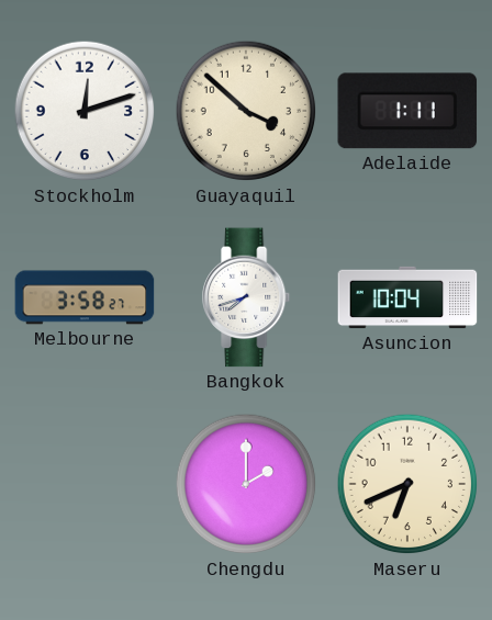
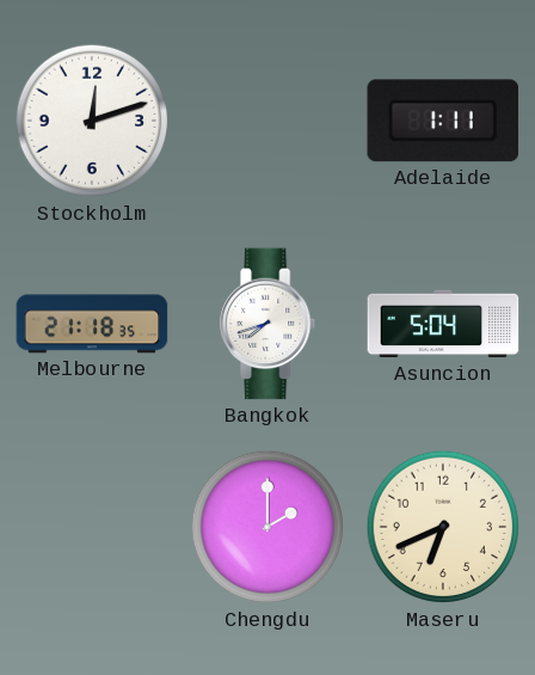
Guayaquil: 3:52 -> none
Melbourne: 3:58 -> 21:18
Asuncion: 10:04 -> 5:04
